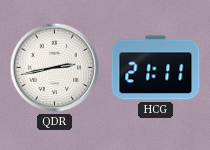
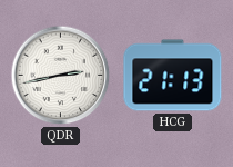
HCG: 21:11 -> 21:13
